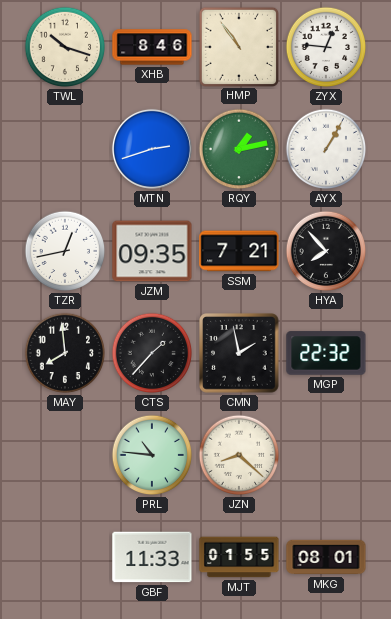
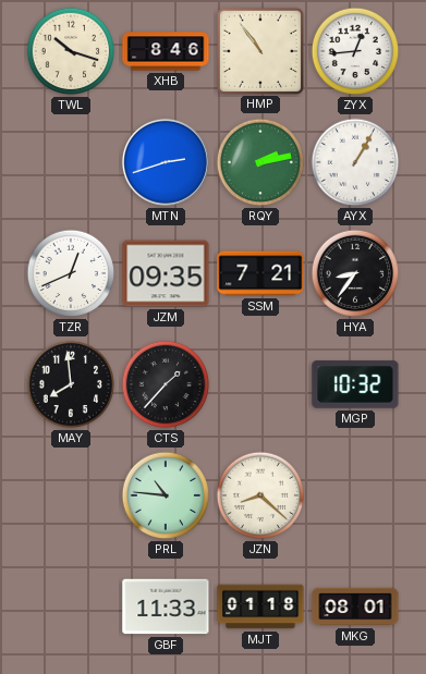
ZYX: 12:46 -> 12:44
RQY: 1:13 -> 2:13
TZR: 12:43 -> 12:41
HYA: 7:53 -> 8:36
CMN: 1:58 -> none
MGP: 22:32 -> 10:32
MJT: 01:55 -> 01:18
